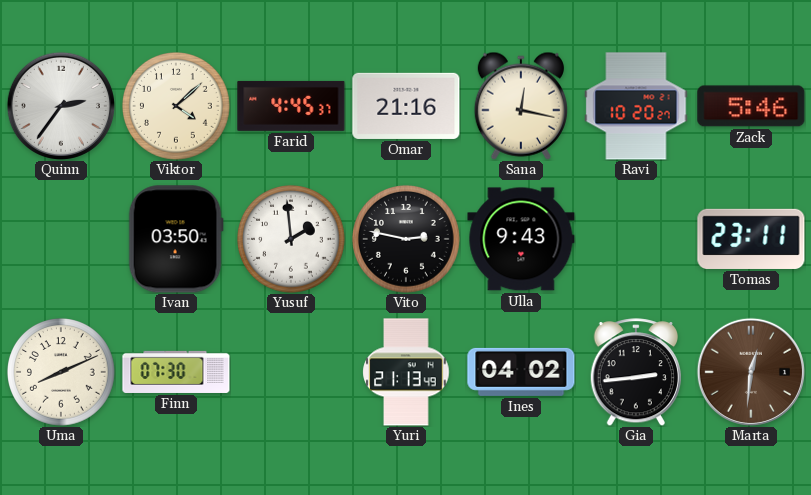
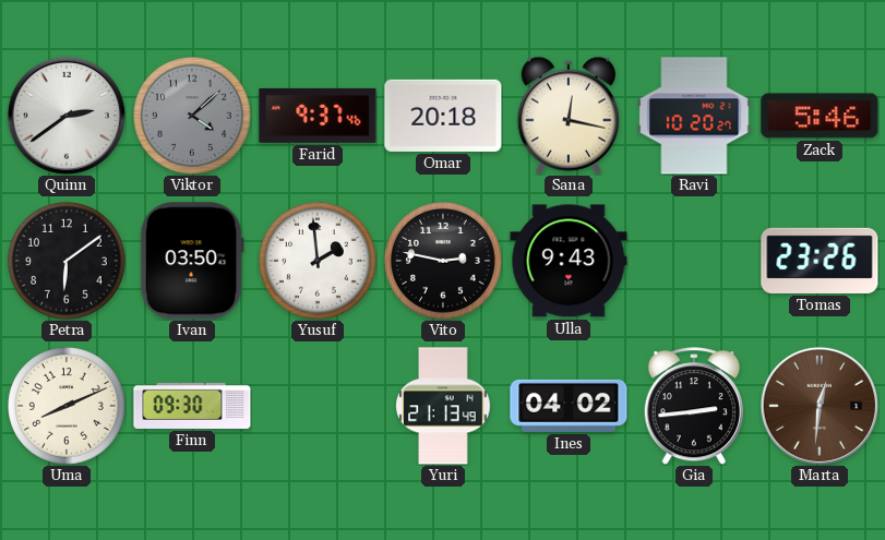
Quinn: 2:36 -> 2:39
Viktor dial: cream -> grey
Farid: 4:45 -> 9:37
Omar: 21:16 -> 20:18
Petra: none -> 6:09
Tomas: 23:11 -> 23:26
Finn: 07:30 -> 09:30
